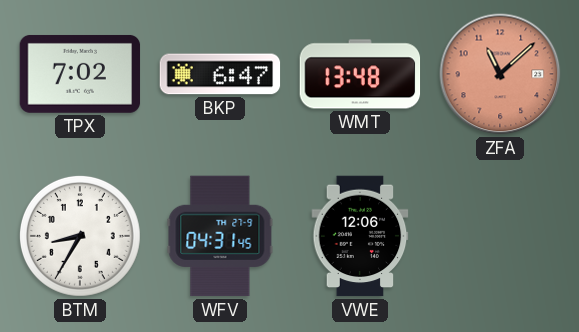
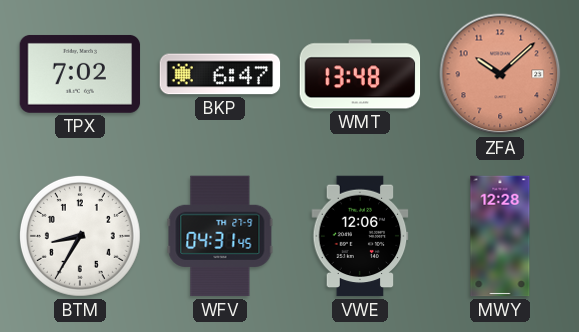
ZFA: 11:08 -> 10:08
MWY: none -> 12:28
